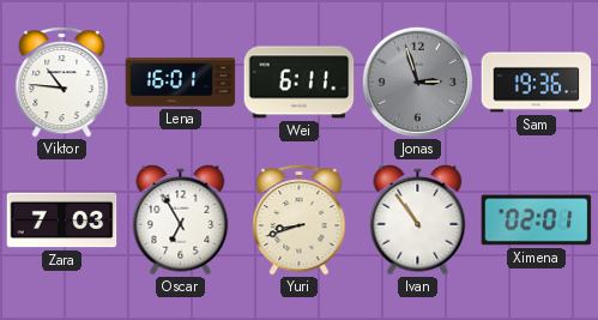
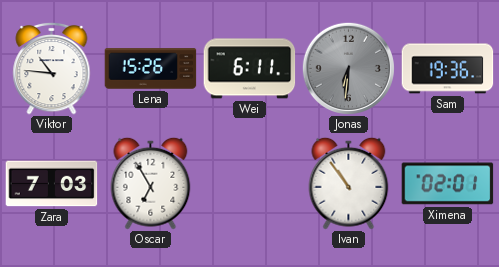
Lena: 16:01 -> 15:26
Jonas: 2:57 -> 6:31
Yuri: 8:42 -> none
